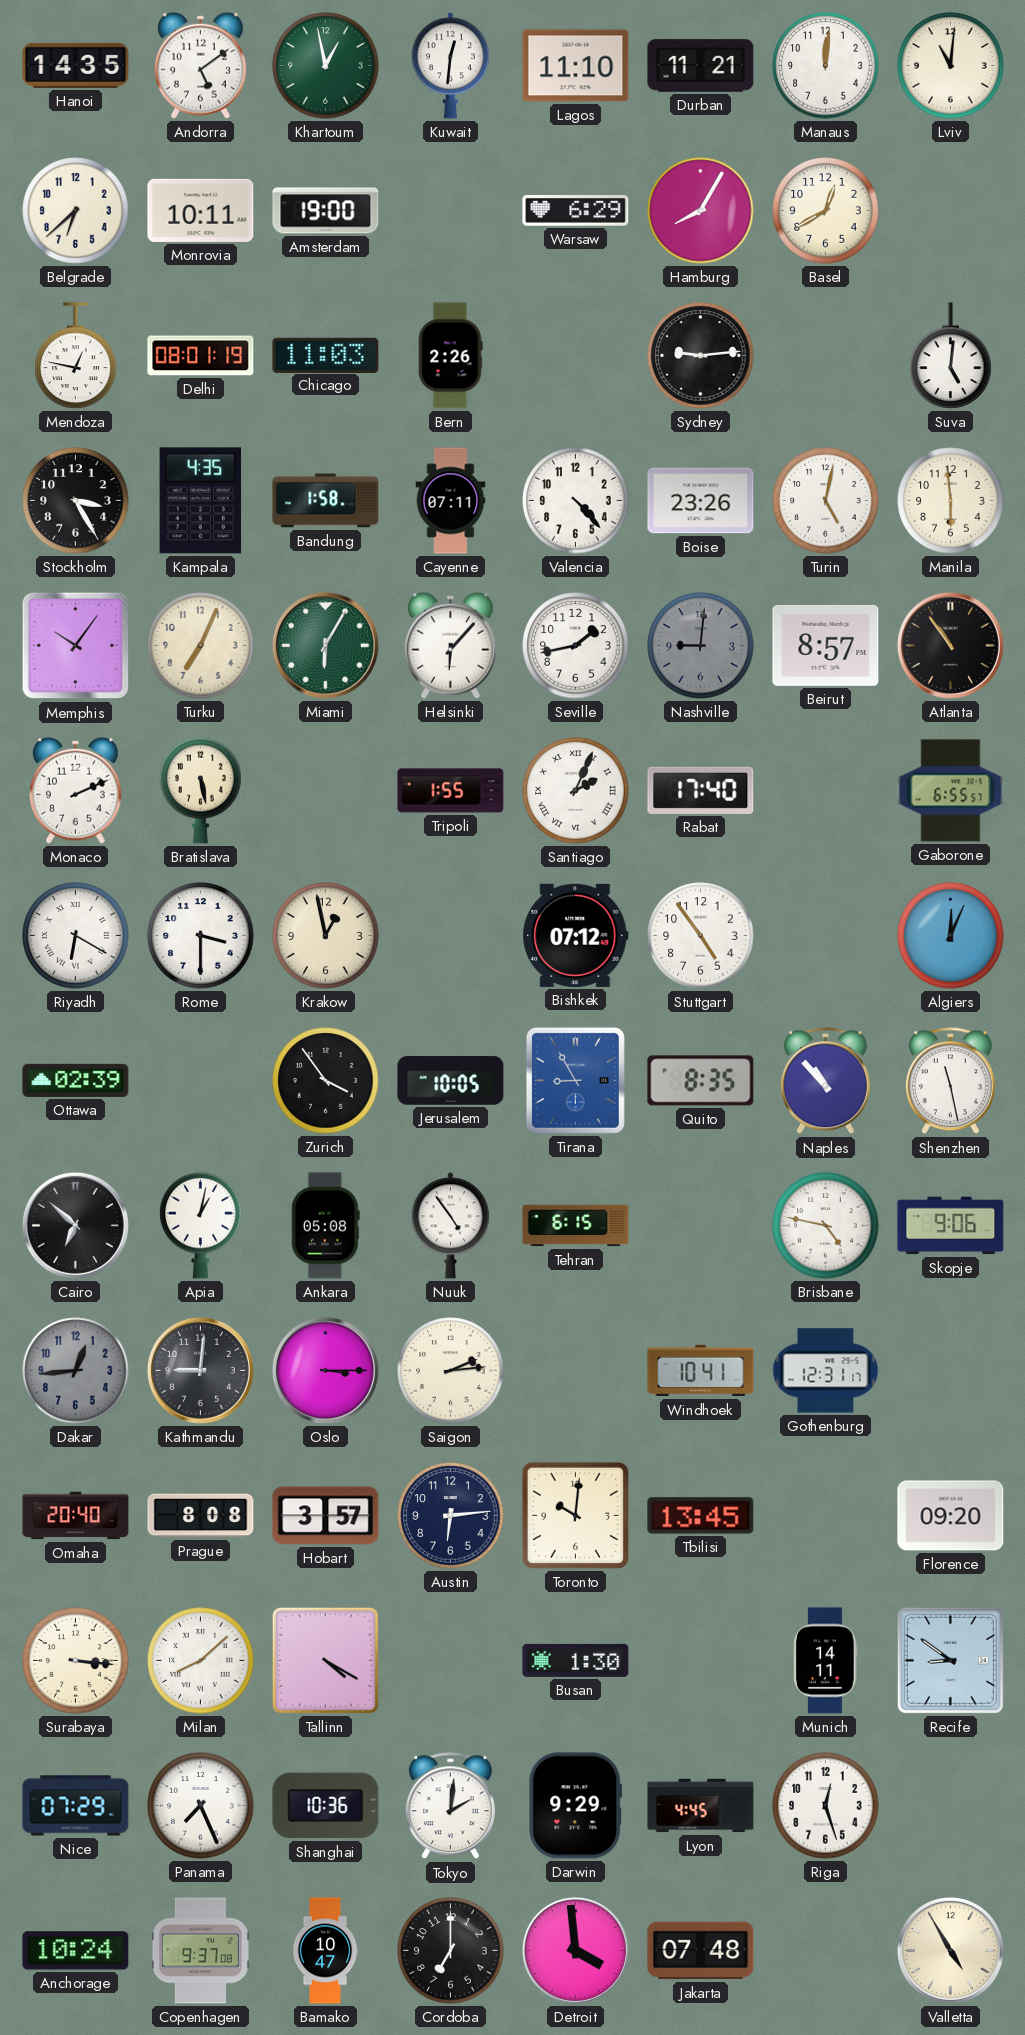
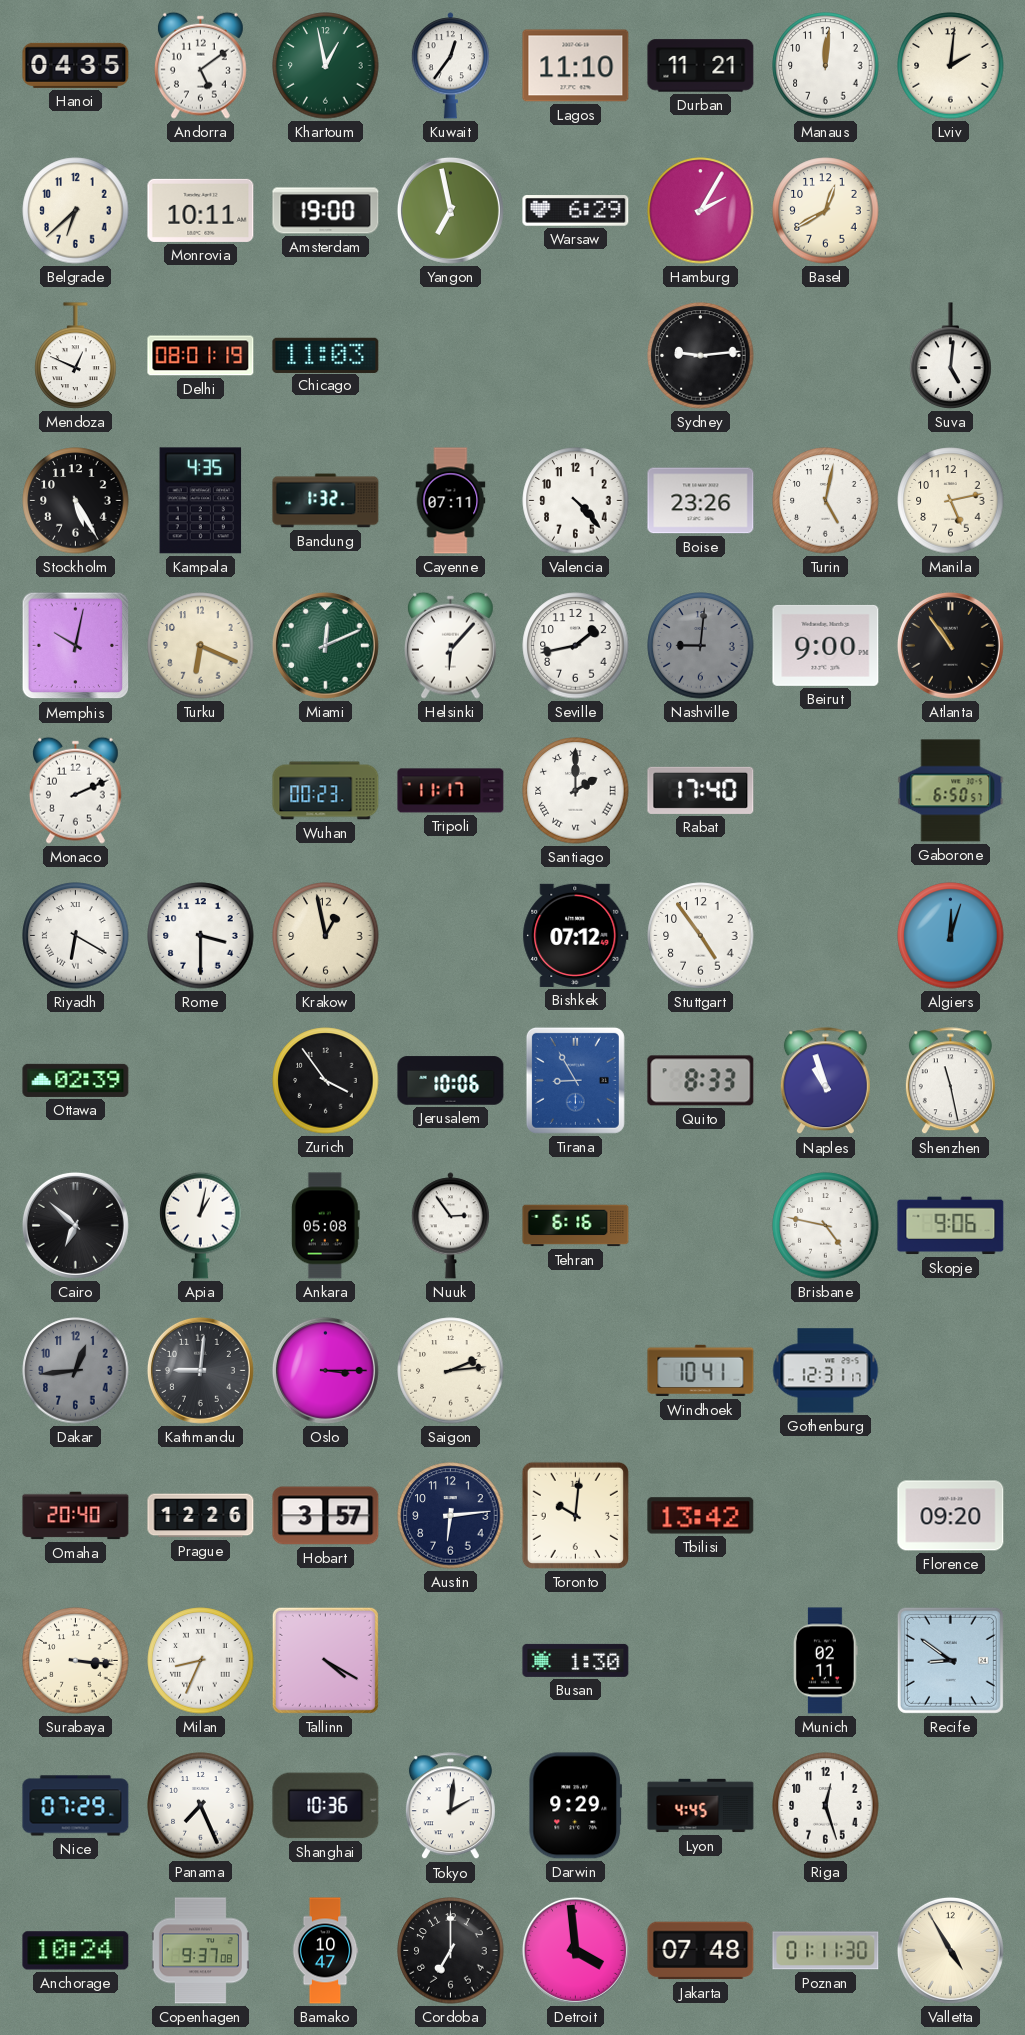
Hanoi: 14:35 -> 04:35
Kuwait: 12:31 -> 12:36
Lviv: 11:01 -> 2:01
Yangon: none -> 6:58
Hamburg: 8:05 -> 2:05
Mendoza: 12:47 -> 12:49
Bern: 2:26 -> none
Stockholm: 3:25 -> 5:25
Bandung: 1:58 -> 1:32
Manila: 5:59 -> 5:13
Memphis: 10:06 -> 10:02
Turku: 7:04 -> 6:19
Miami: 6:05 -> 12:11
Beirut: 8:57 -> 9:00
Bratislava: 5:28 -> none
Wuhan: none -> 00:23
Tripoli: 1:55 -> 11:17
Santiago: 2:04 -> 2:00
Gaborone: 6:55 -> 6:50
Algiers: 12:04 -> 12:03
Jerusalem: 10:05 -> 10:06
Quito: 8:35 -> 8:33
Naples: 10:53 -> 10:57
Nuuk: 4:54 -> 2:54
Tehran: 6:15 -> 6:16
Prague: 8:08 -> 12:26
Tbilisi: 13:45 -> 13:42
Milan: 8:08 -> 8:34
Munich: 14:11 -> 02:11
Poznan: none -> 01:11
